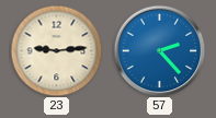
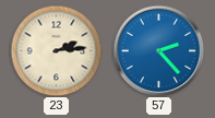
23: 9:14 -> 2:14
